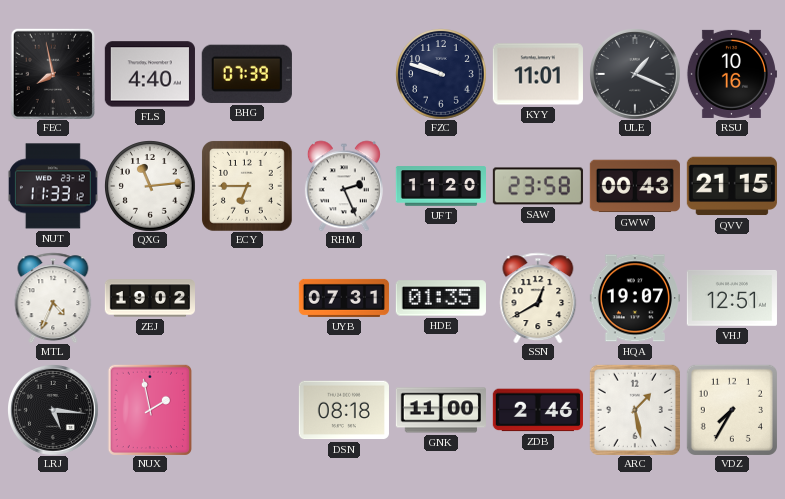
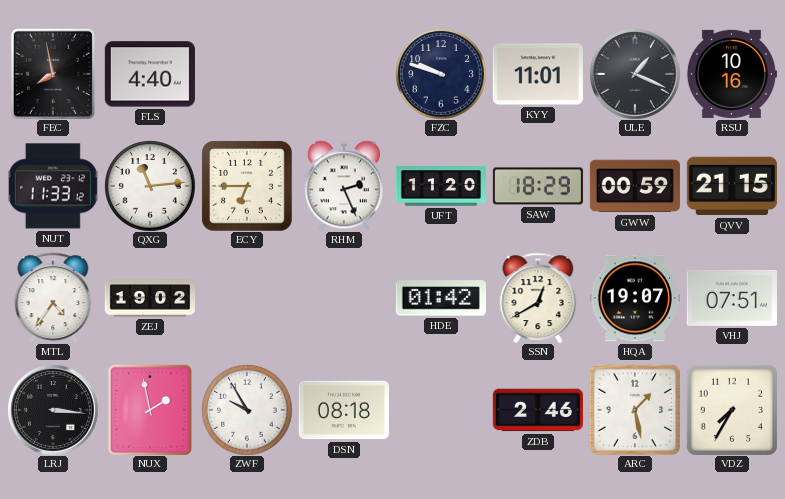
BHG: 07:39 -> none
SAW: 23:58 -> 18:29
GWW: 00:43 -> 00:59
MTL: 4:34 -> 4:36
UYB: 07:31 -> none
HDE: 01:35 -> 01:42
VHJ: 12:51 -> 07:51
LRJ: 5:16 -> 3:16
ZWF: none -> 9:55
GNK: 11:00 -> none
